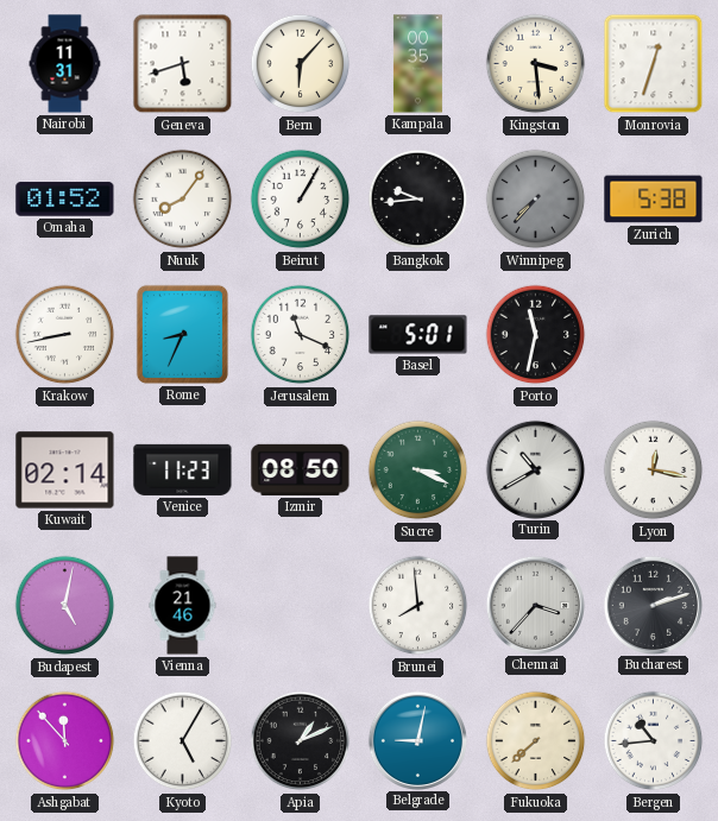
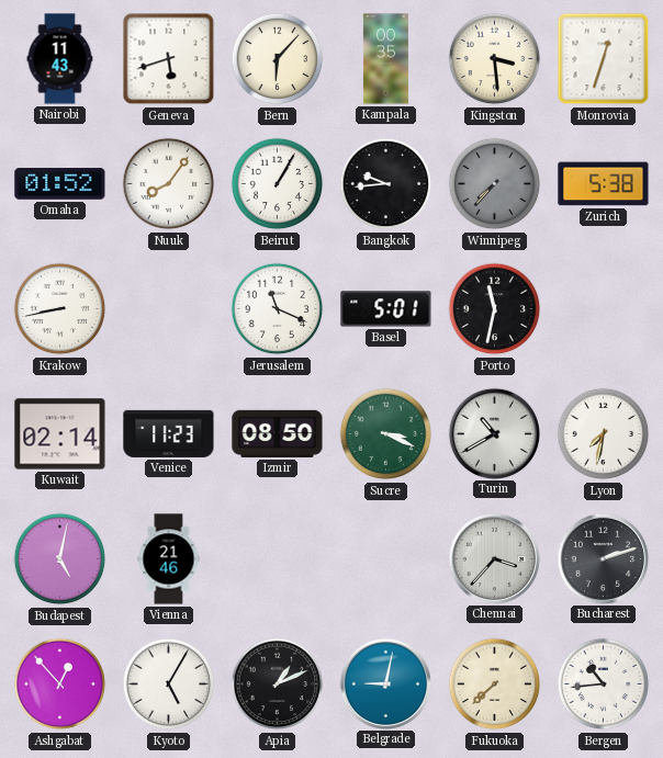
Nairobi: 11:31 -> 11:43
Rome: 8:34 -> none
Lyon: 12:17 -> 7:32
Brunei: 7:59 -> none
Ashgabat: 11:53 -> 12:53
